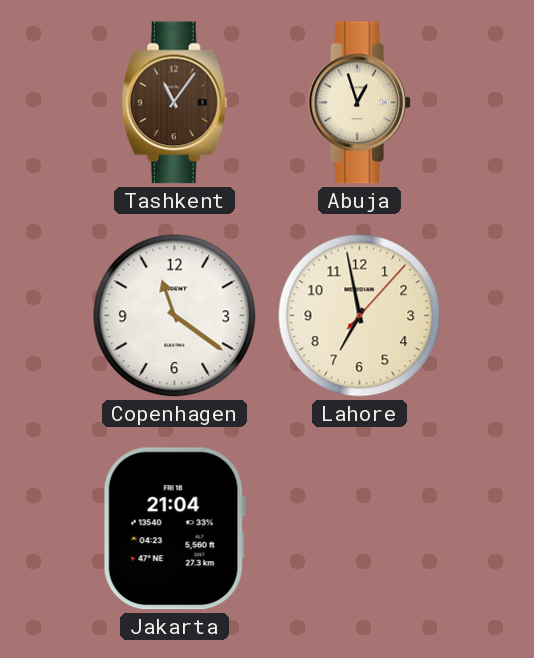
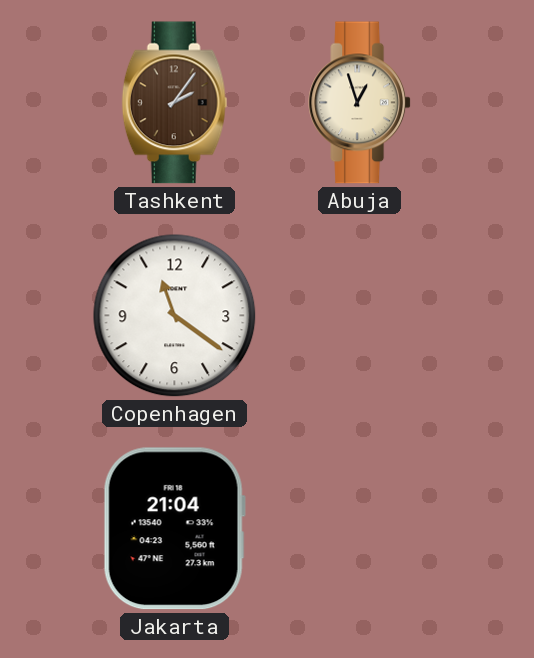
Tashkent: 11:06 -> 2:06
Lahore: 6:58 -> none
